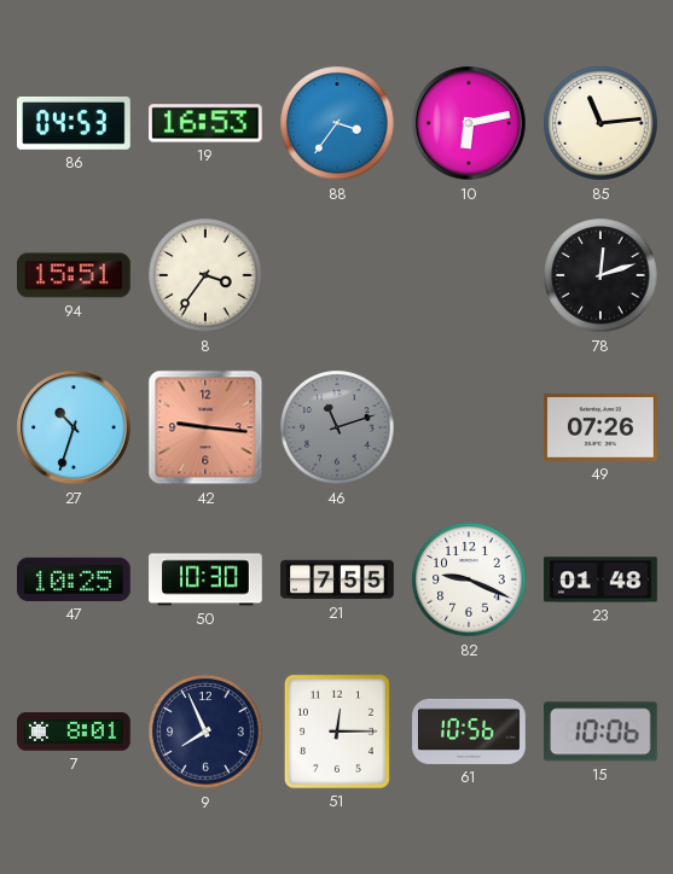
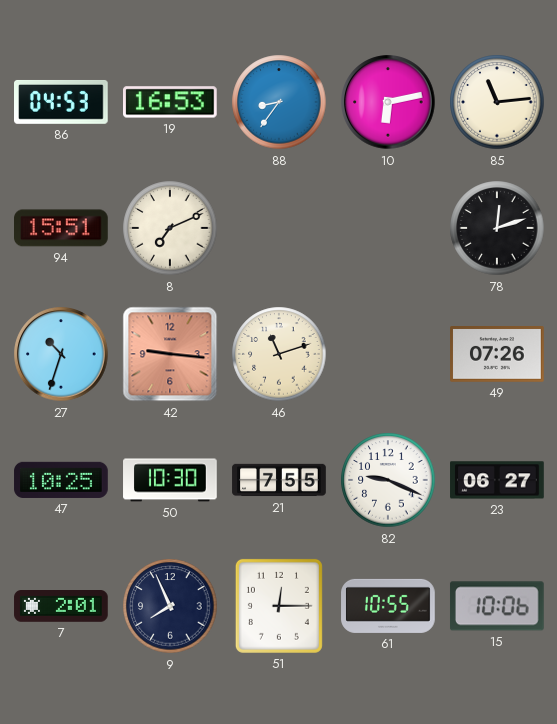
88: 3:36 -> 8:36
8: 3:36 -> 7:11
46 dial: grey -> cream
23: 01:48 -> 06:27
7: 8:01 -> 2:01
61: 10:56 -> 10:55
